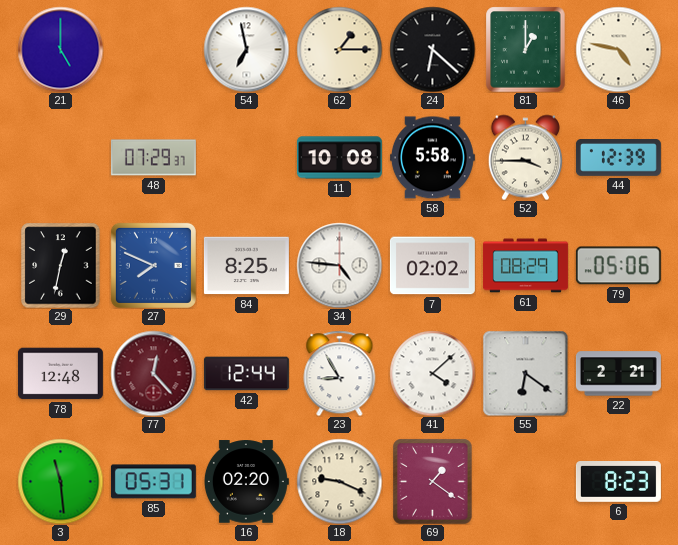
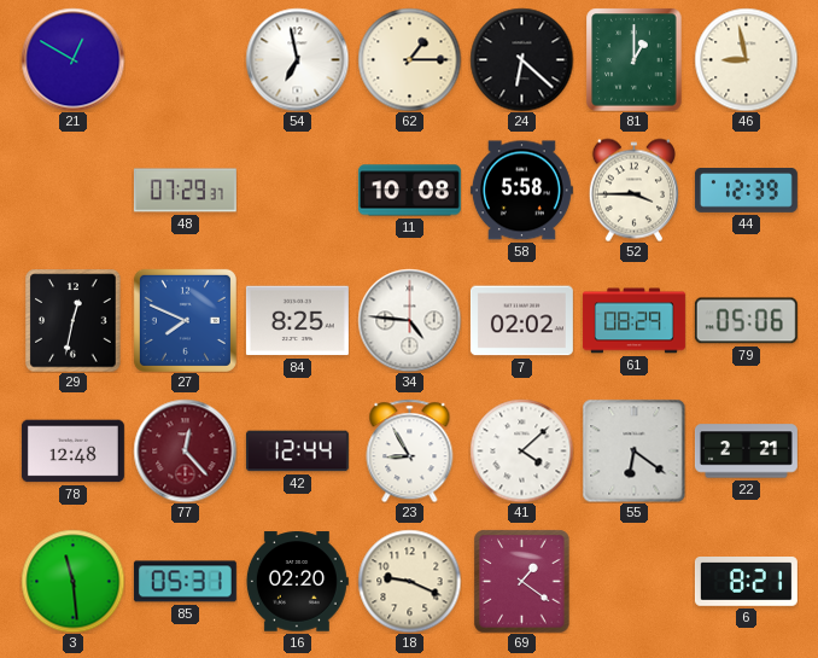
21: 5:00 -> 12:50
46: 4:47 -> 8:58
6: 8:23 -> 8:21
